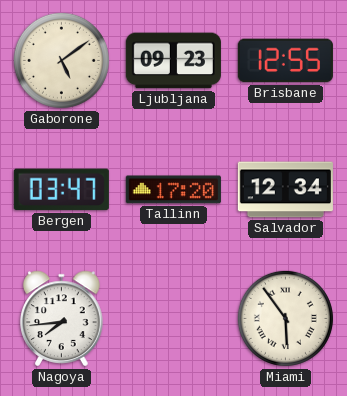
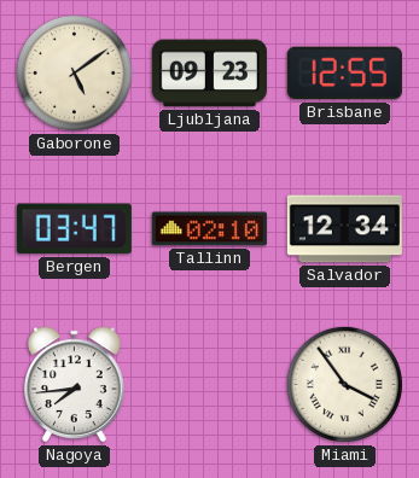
Tallinn: 17:20 -> 02:10
Miami: 5:54 -> 3:54
